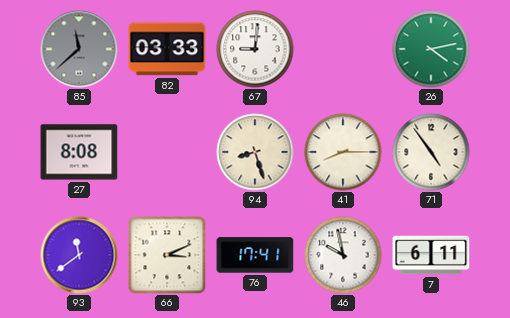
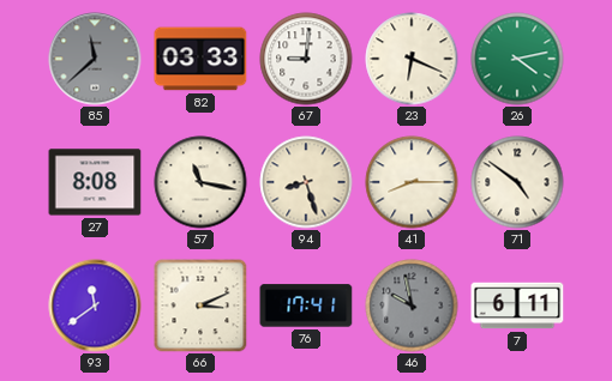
23: none -> 6:19
57: none -> 11:17
71: 4:54 -> 4:51
46 dial: white -> grey
